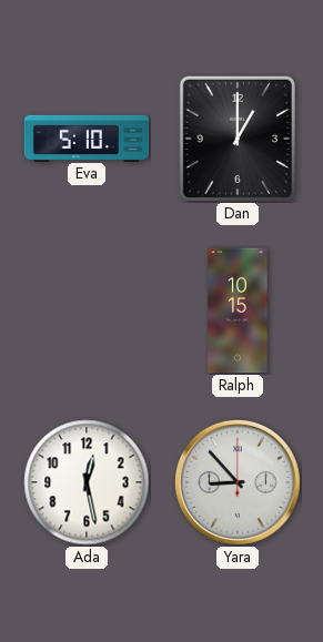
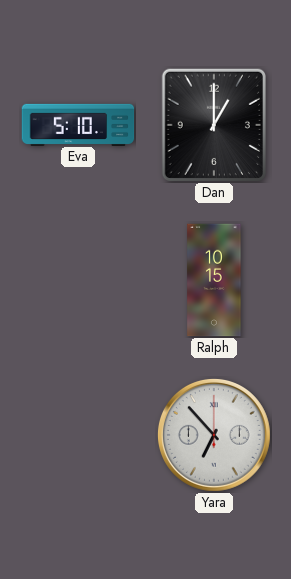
Ada: 12:28 -> none
Yara: 8:53 -> 6:53
